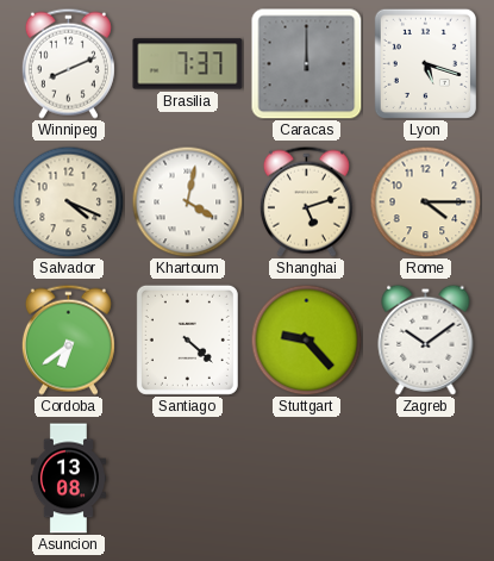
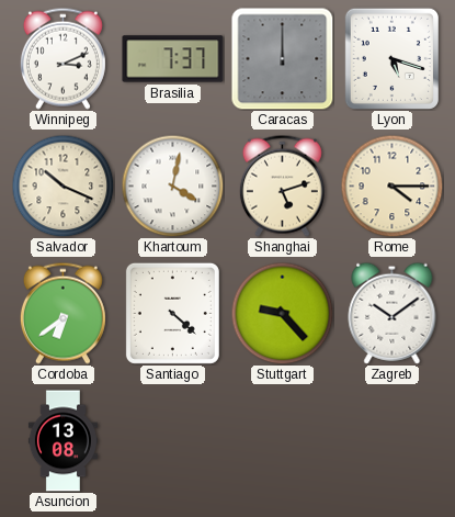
Winnipeg: 8:11 -> 3:11
Salvador: 4:19 -> 10:19
